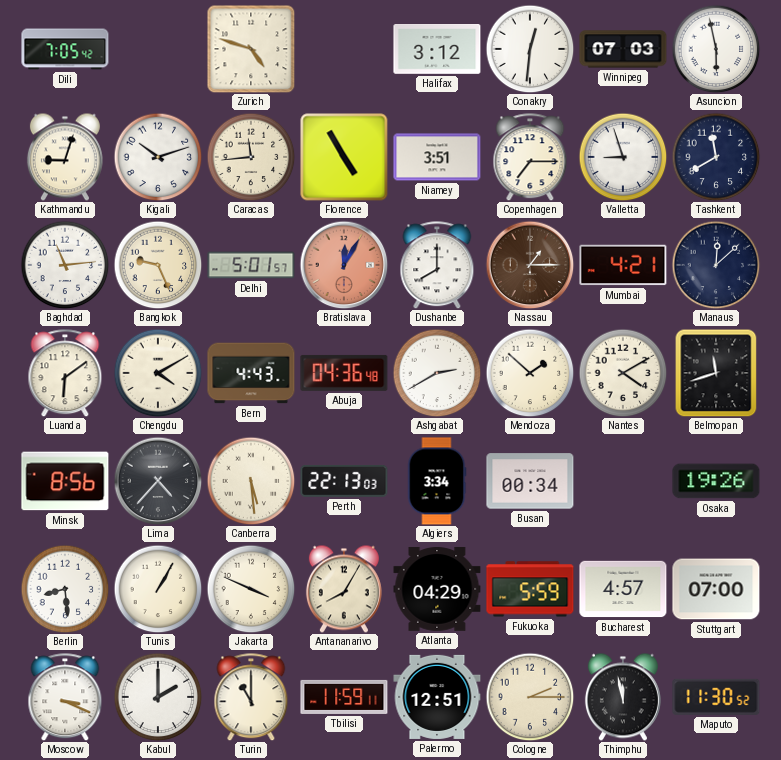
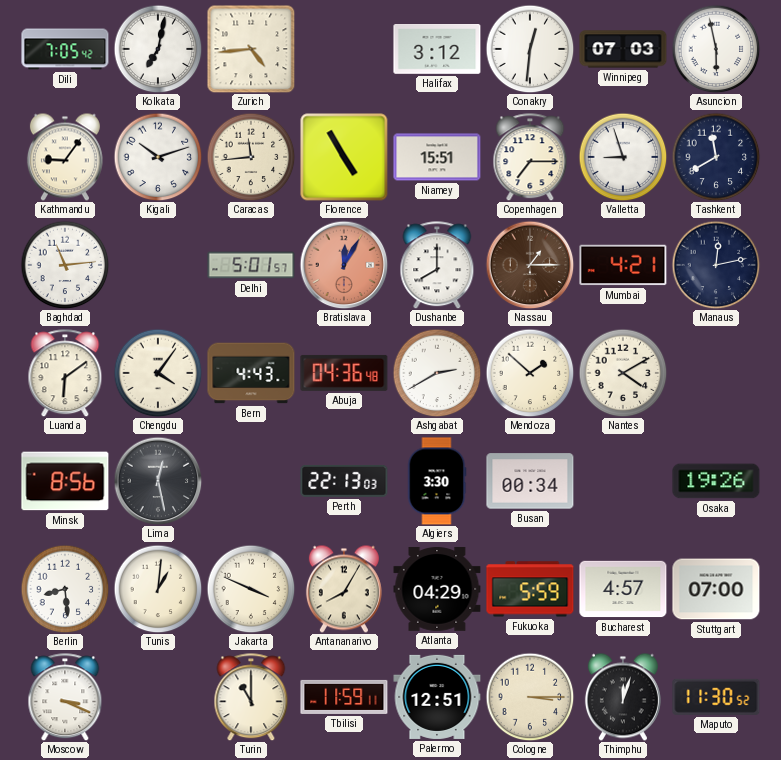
Kolkata: none -> 7:02
Zurich: 4:48 -> 4:44
Kathmandu: 9:03 -> 9:06
Niamey: 3:51 -> 15:51
Bangkok: 9:26 -> none
Manaus: 12:08 -> 12:13
Chengdu: 4:10 -> 4:06
Belmopan: 11:42 -> none
Lima: 4:37 -> 12:28
Canberra: 5:29 -> none
Algiers: 3:34 -> 3:30
Tunis: 1:05 -> 1:01
Kabul: 2:00 -> none
Cologne: 2:15 -> 3:15
Thimphu: 11:58 -> 12:03
